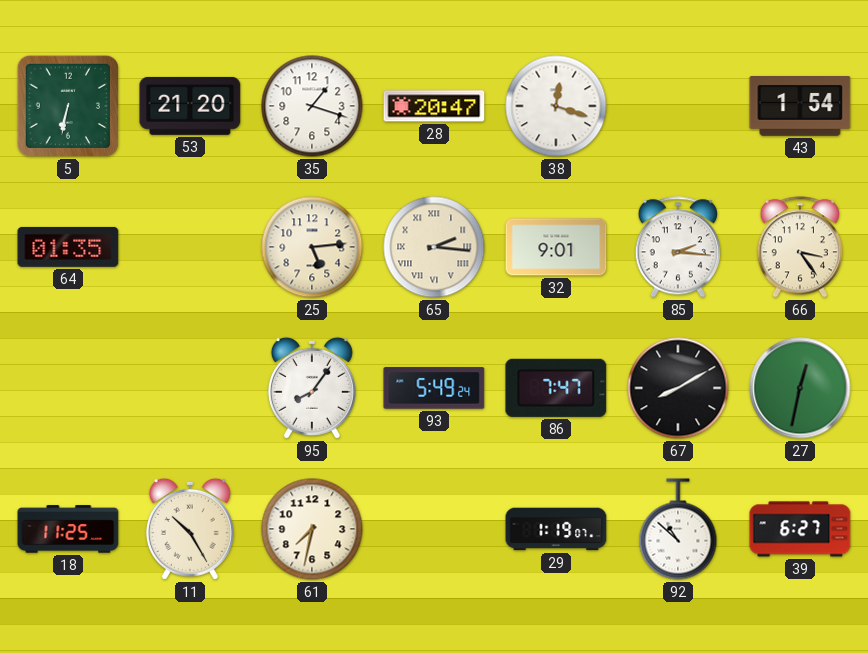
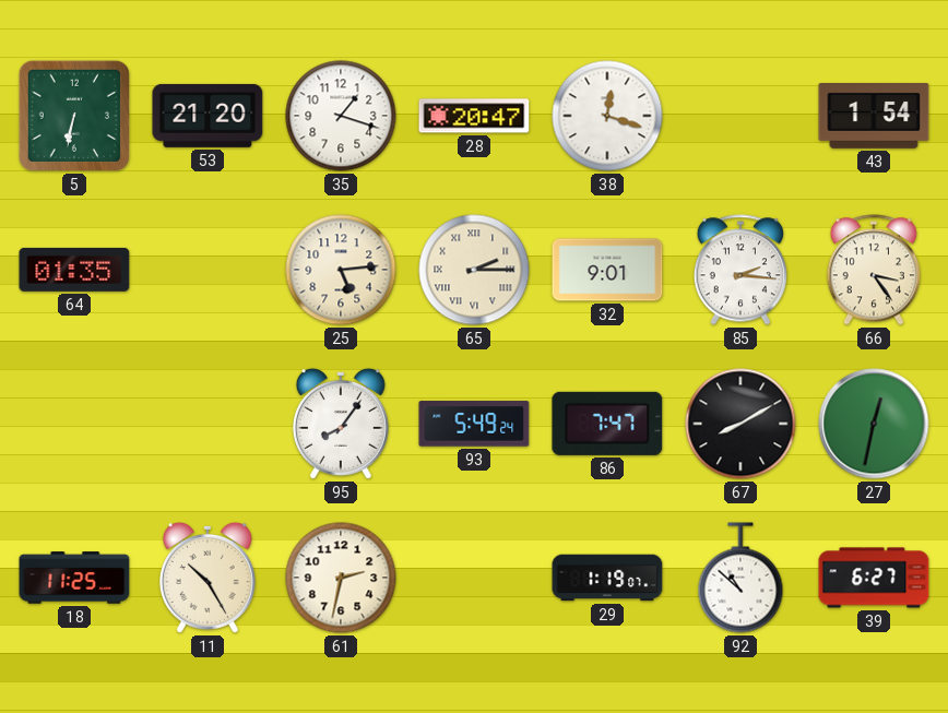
65: 2:16 -> 2:15
61: 7:32 -> 2:32
